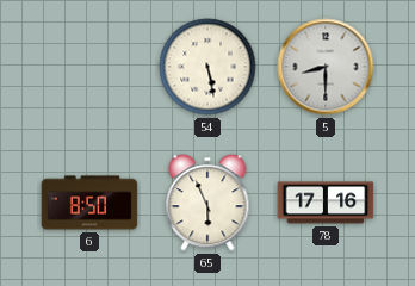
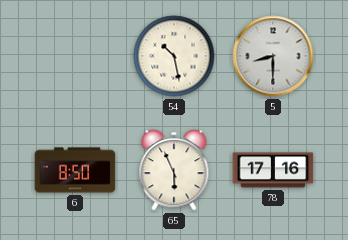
54: 5:28 -> 10:28
